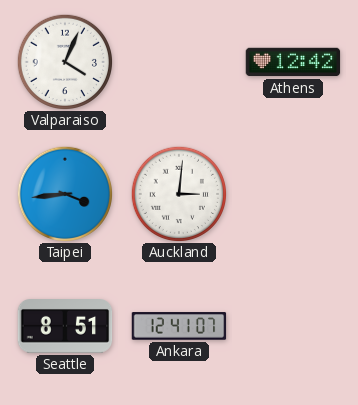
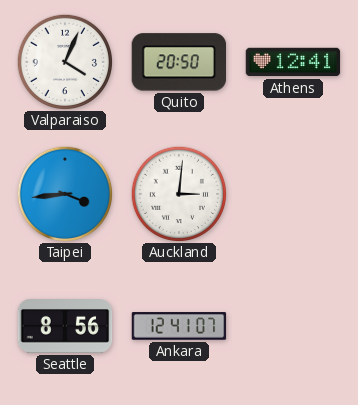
Quito: none -> 20:50
Athens: 12:42 -> 12:41
Seattle: 8:51 -> 8:56
